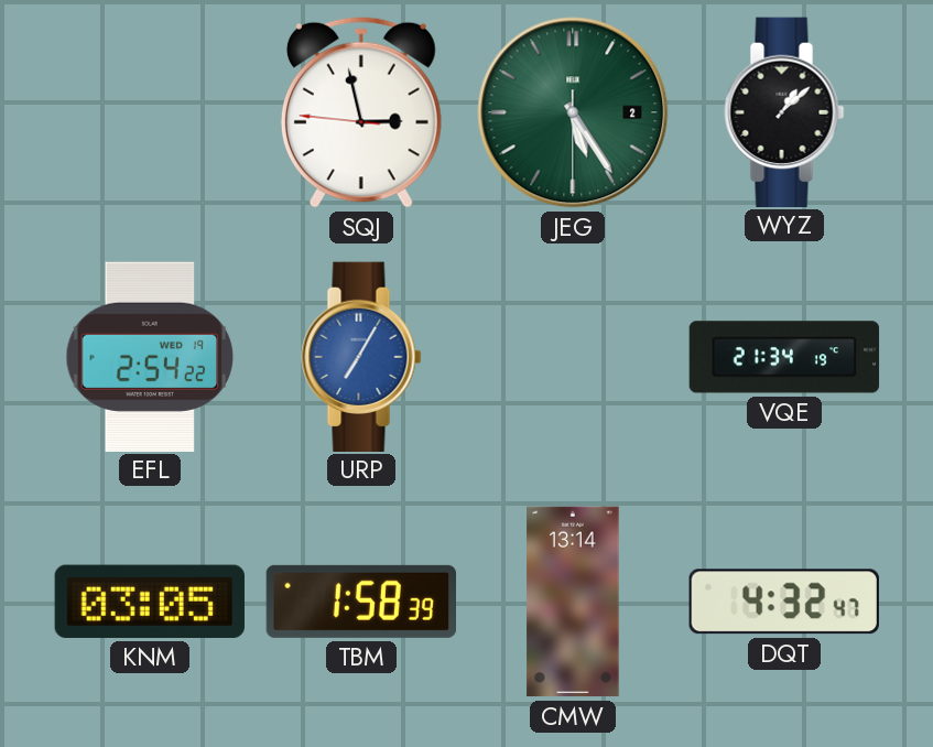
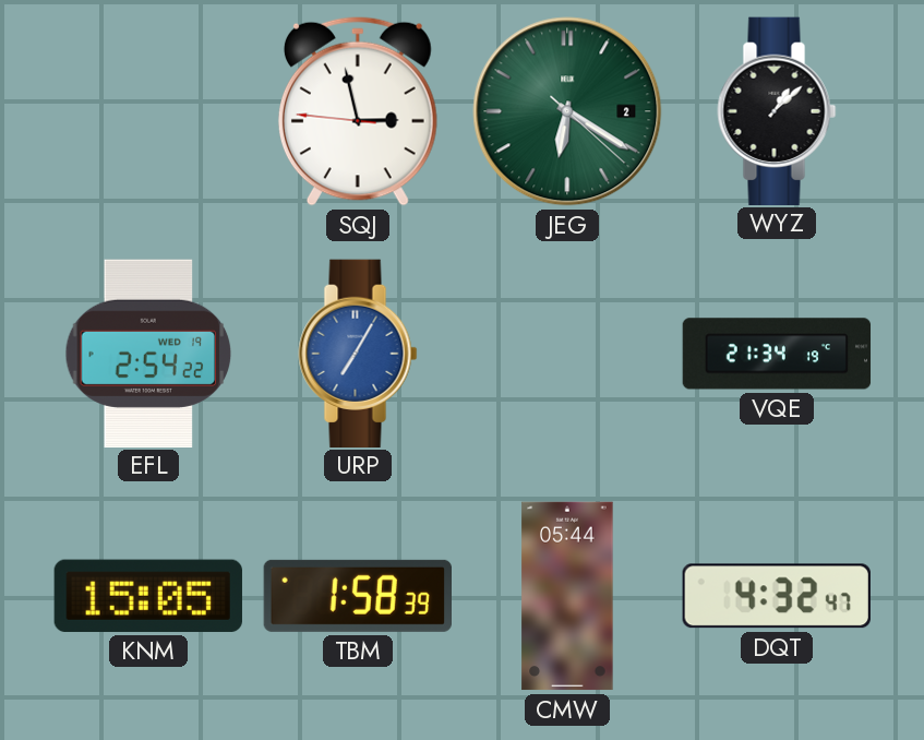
JEG: 5:24 -> 6:20
KNM: 03:05 -> 15:05
CMW: 13:14 -> 05:44
